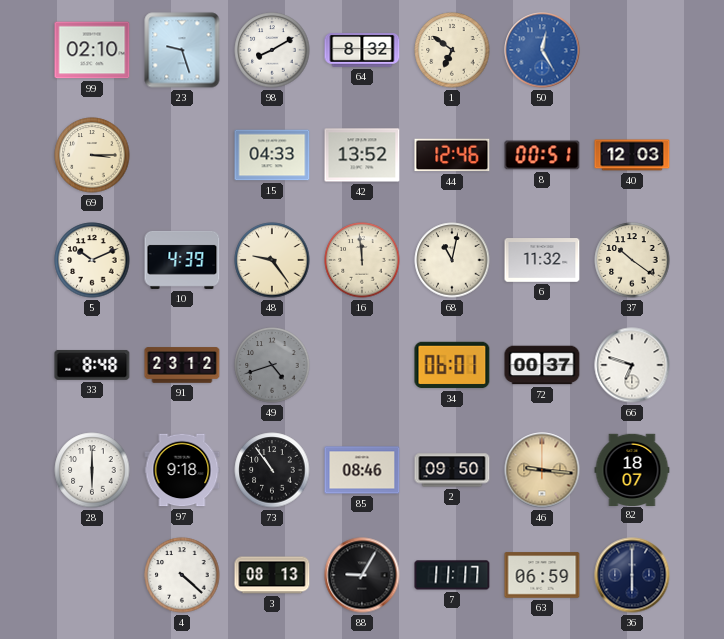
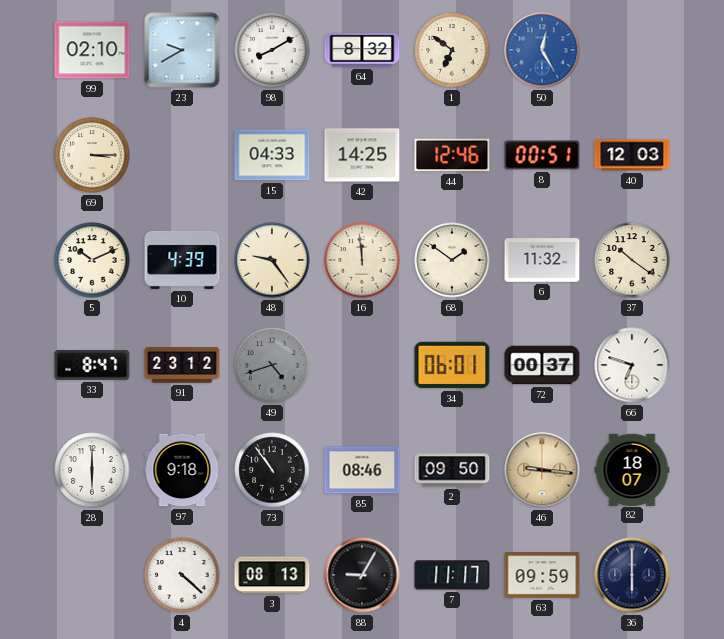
23: 9:27 -> 9:40
42: 13:52 -> 14:25
68: 11:02 -> 1:51
33: 8:48 -> 8:47
63: 06:59 -> 09:59
